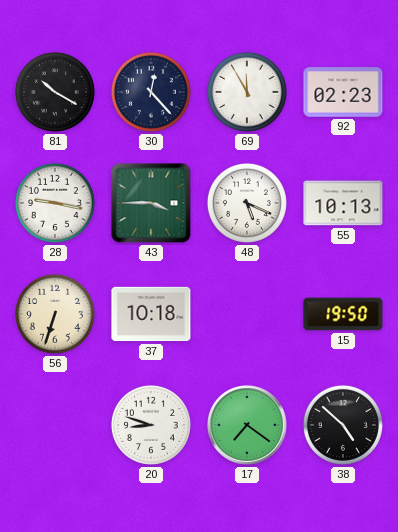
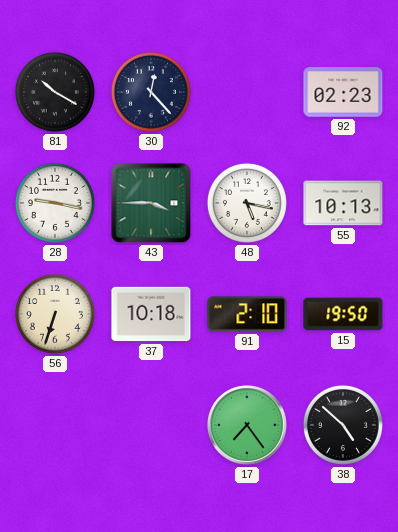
69: 11:55 -> none
48: 5:19 -> 5:17
91: none -> 2:10
20: 8:48 -> none
17: 7:21 -> 7:24
